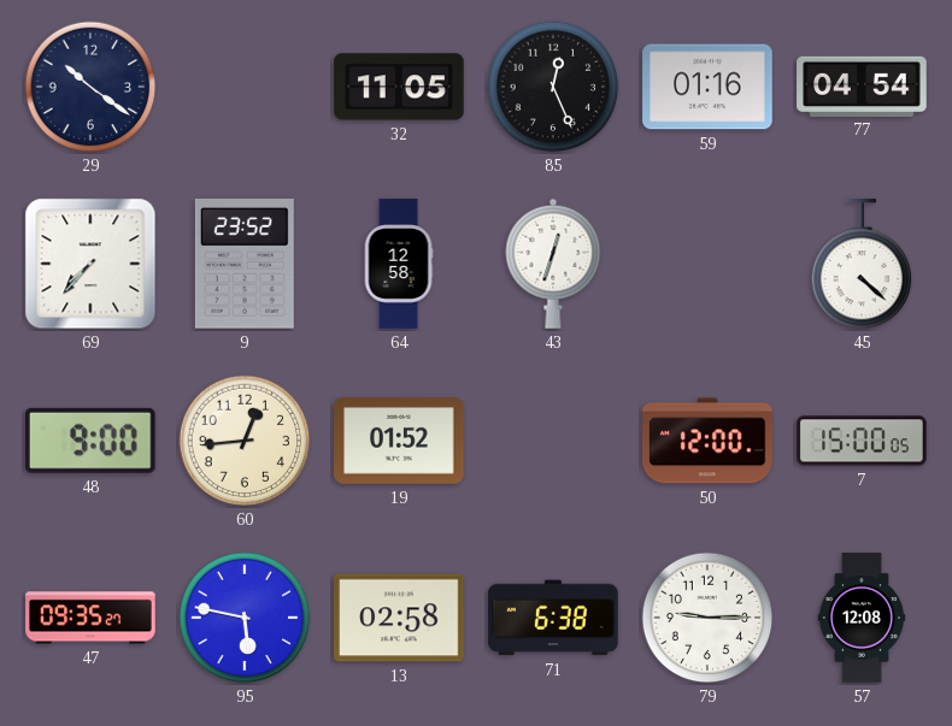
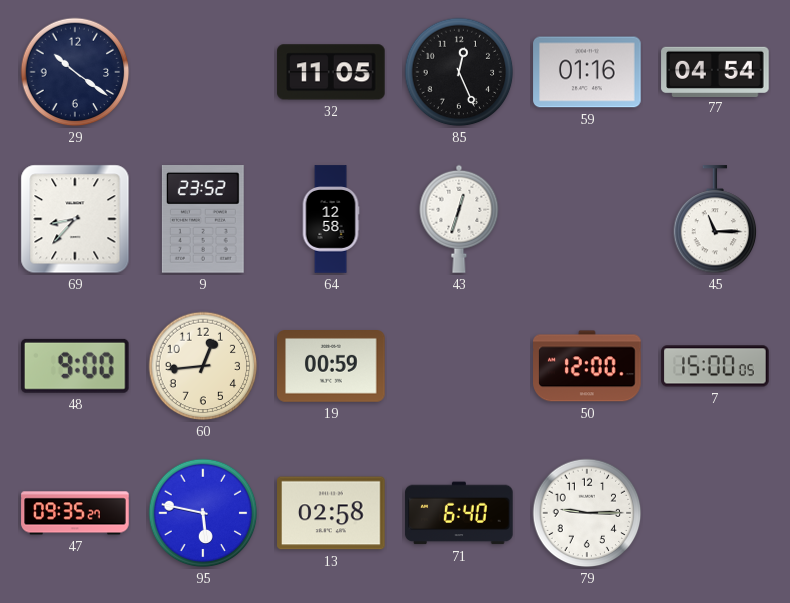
69: 7:37 -> 8:37
45: 4:22 -> 11:15
19: 01:52 -> 00:59
71: 6:38 -> 6:40
57: 12:08 -> none
